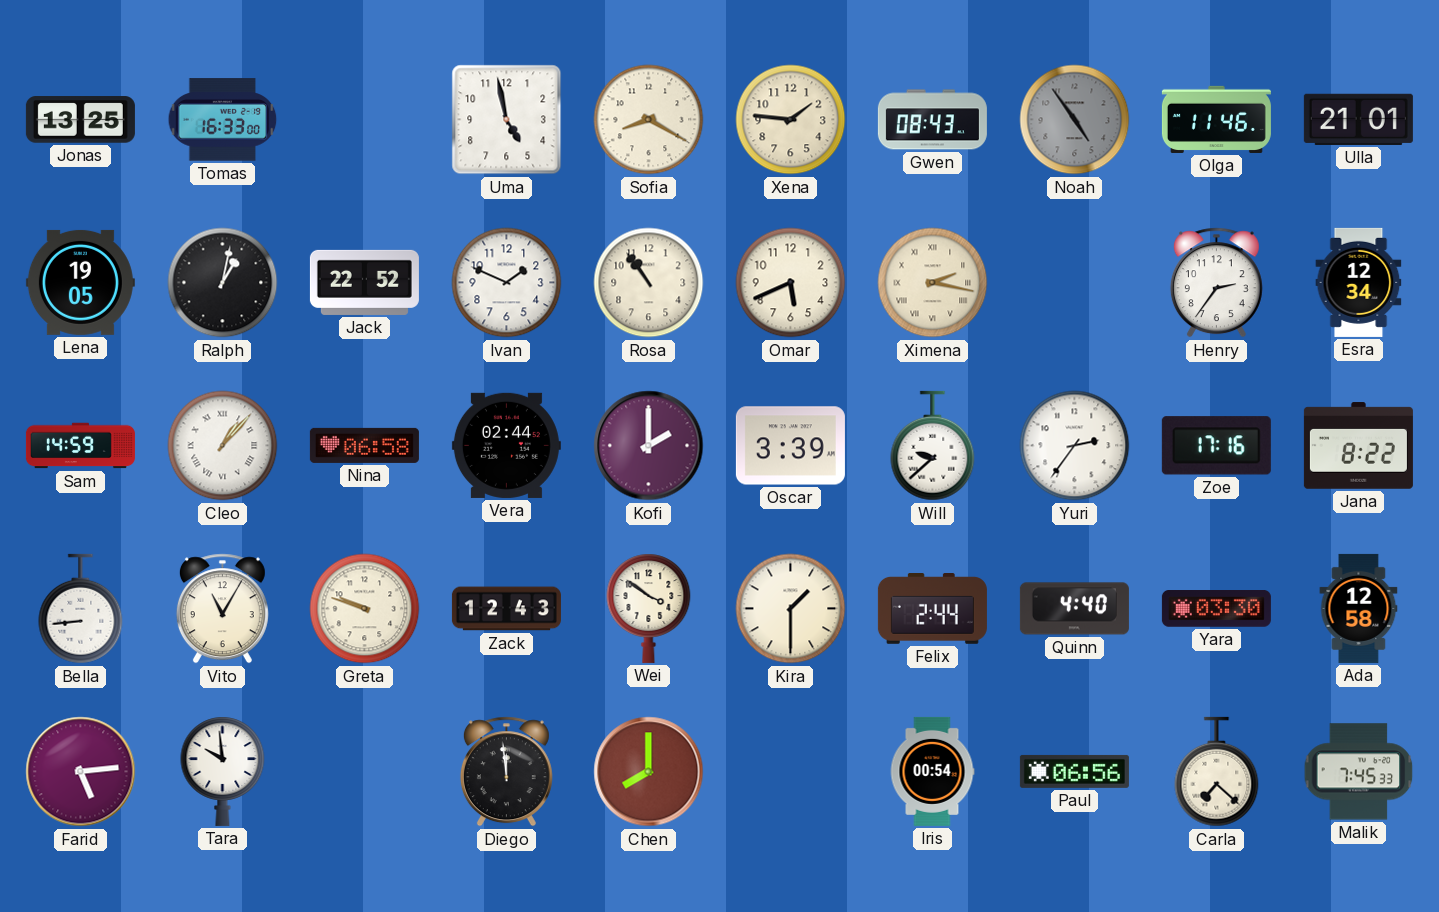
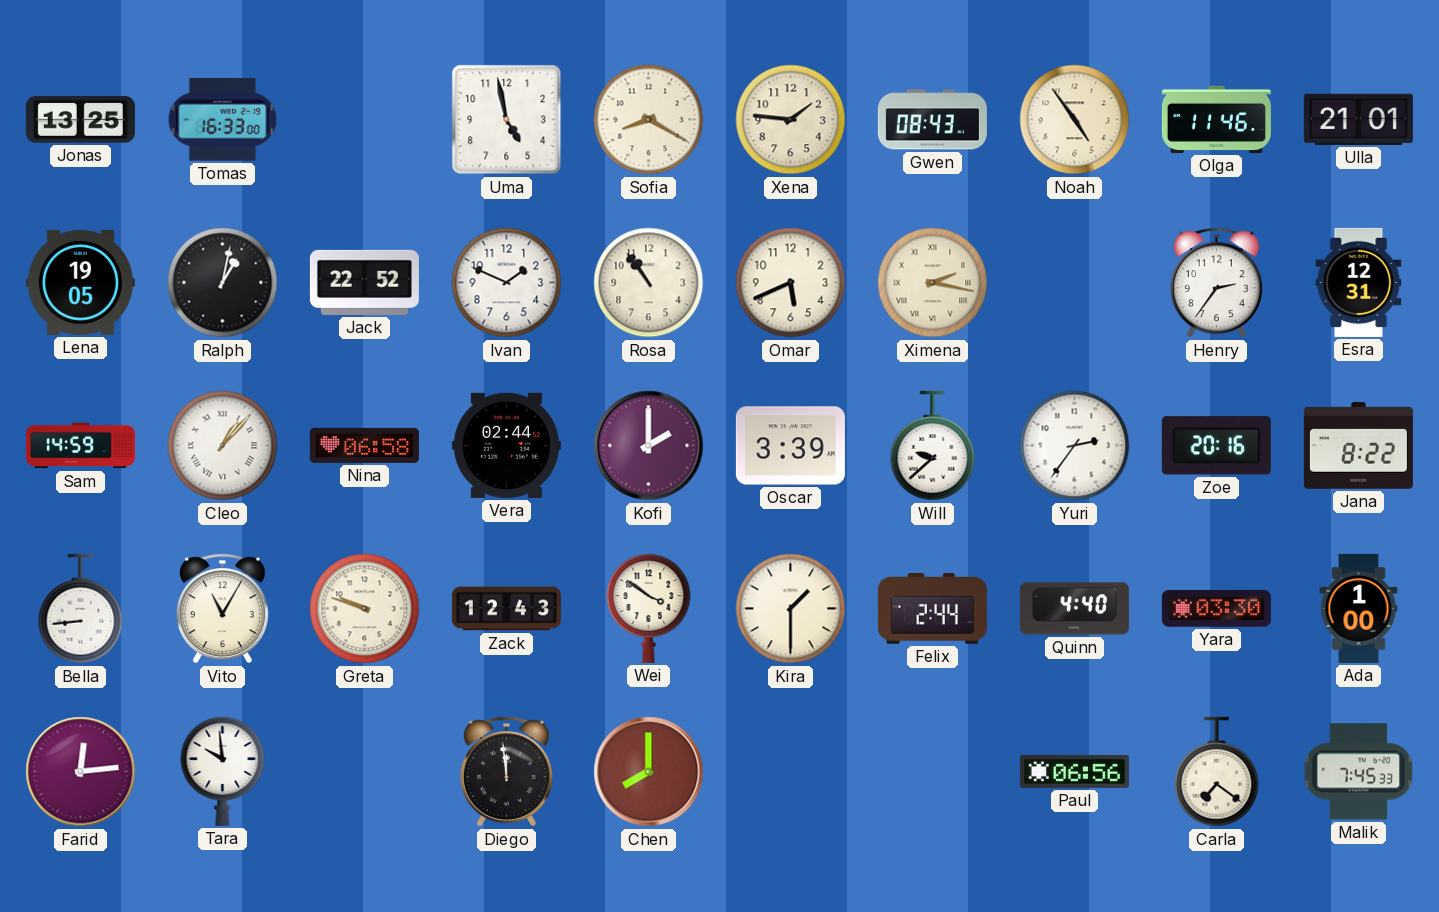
Noah dial: grey -> cream
Esra: 12:34 -> 12:31
Zoe: 17:16 -> 20:16
Ada: 12:58 -> 1:00
Farid: 5:14 -> 12:14
Iris: 00:54 -> none
Carla: 7:22 -> 7:21
